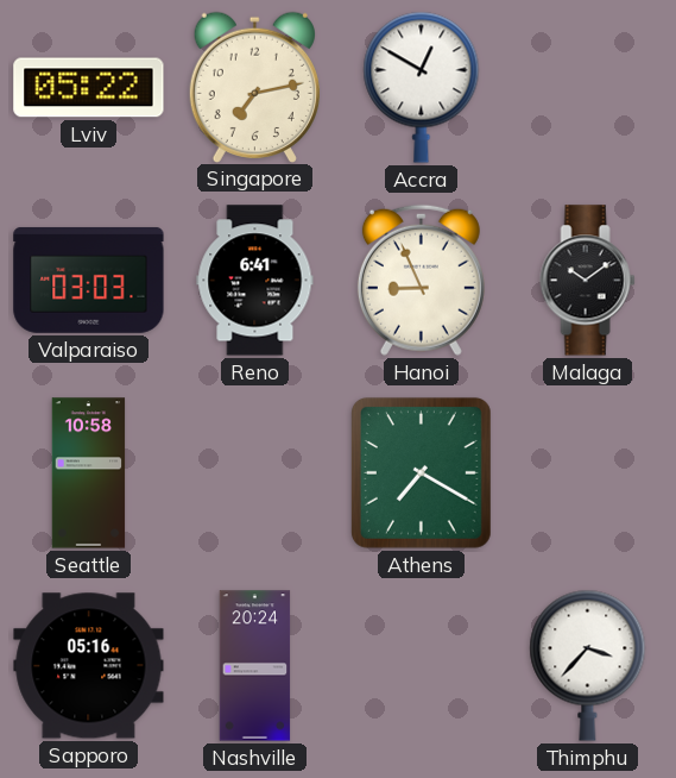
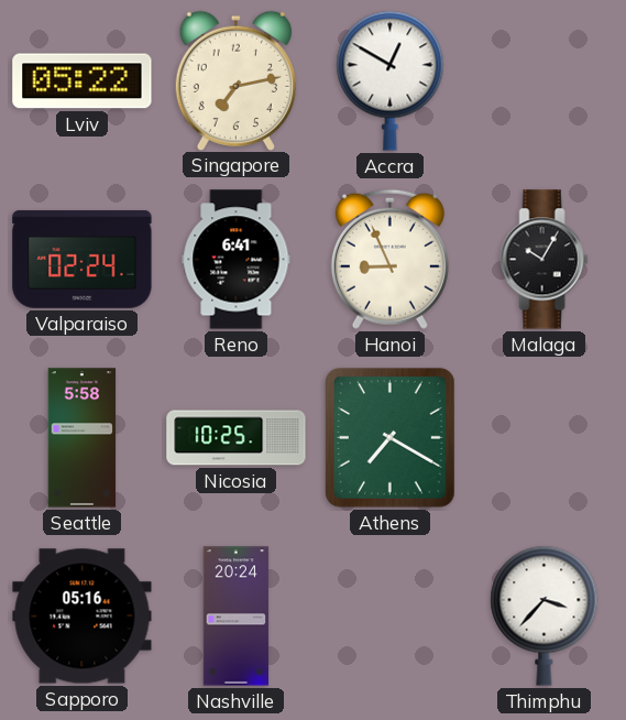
Valparaiso: 03:03 -> 02:24
Malaga: 10:09 -> 10:05
Seattle: 10:58 -> 5:58
Nicosia: none -> 10:25
